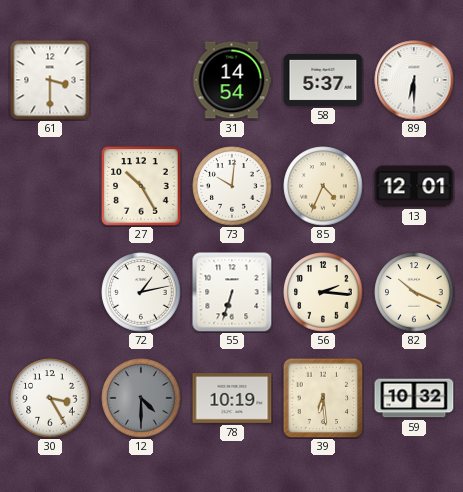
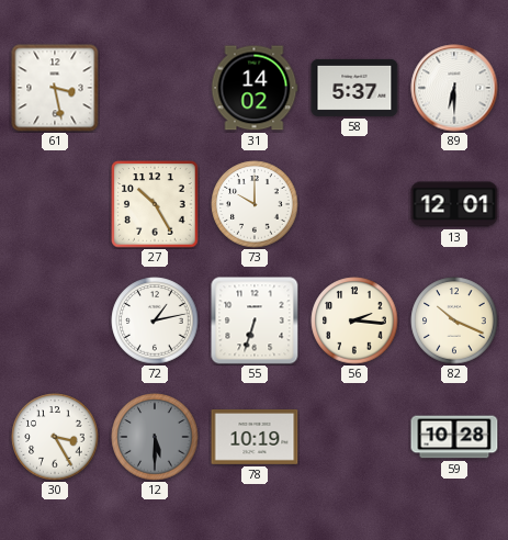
61: 3:30 -> 3:28
31: 14:54 -> 14:02
73: 10:01 -> 10:00
85: 4:34 -> none
12: 4:30 -> 5:30
39: 6:29 -> none
59: 10:32 -> 10:28
